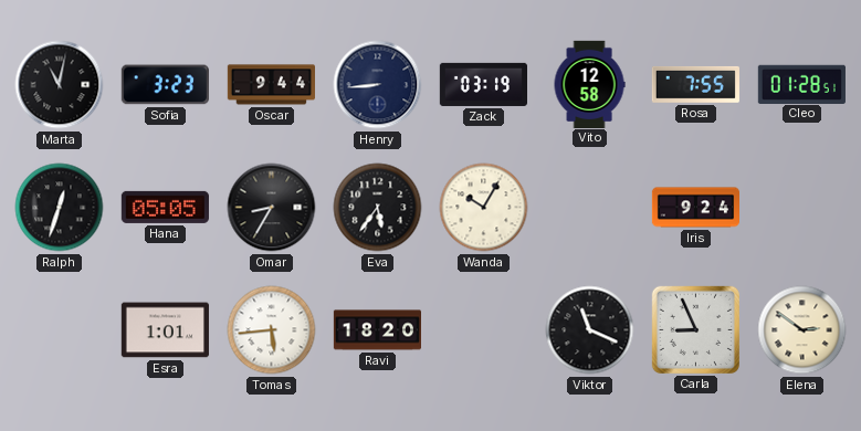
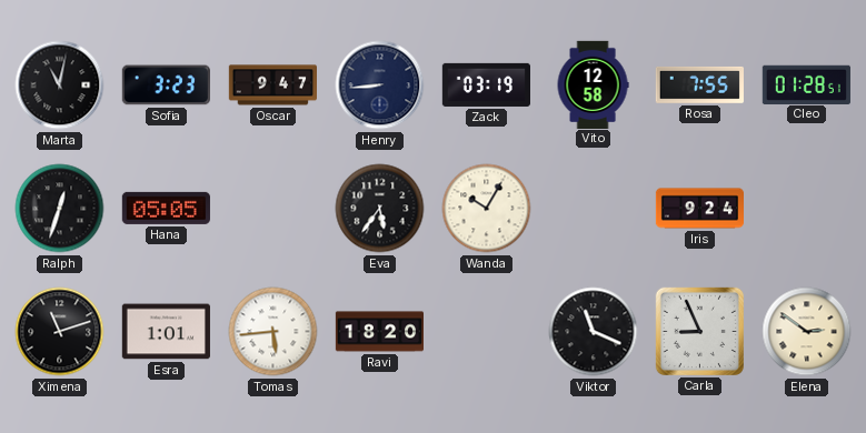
Oscar: 9:44 -> 9:47
Omar: 8:35 -> none
Ximena: none -> 11:12
